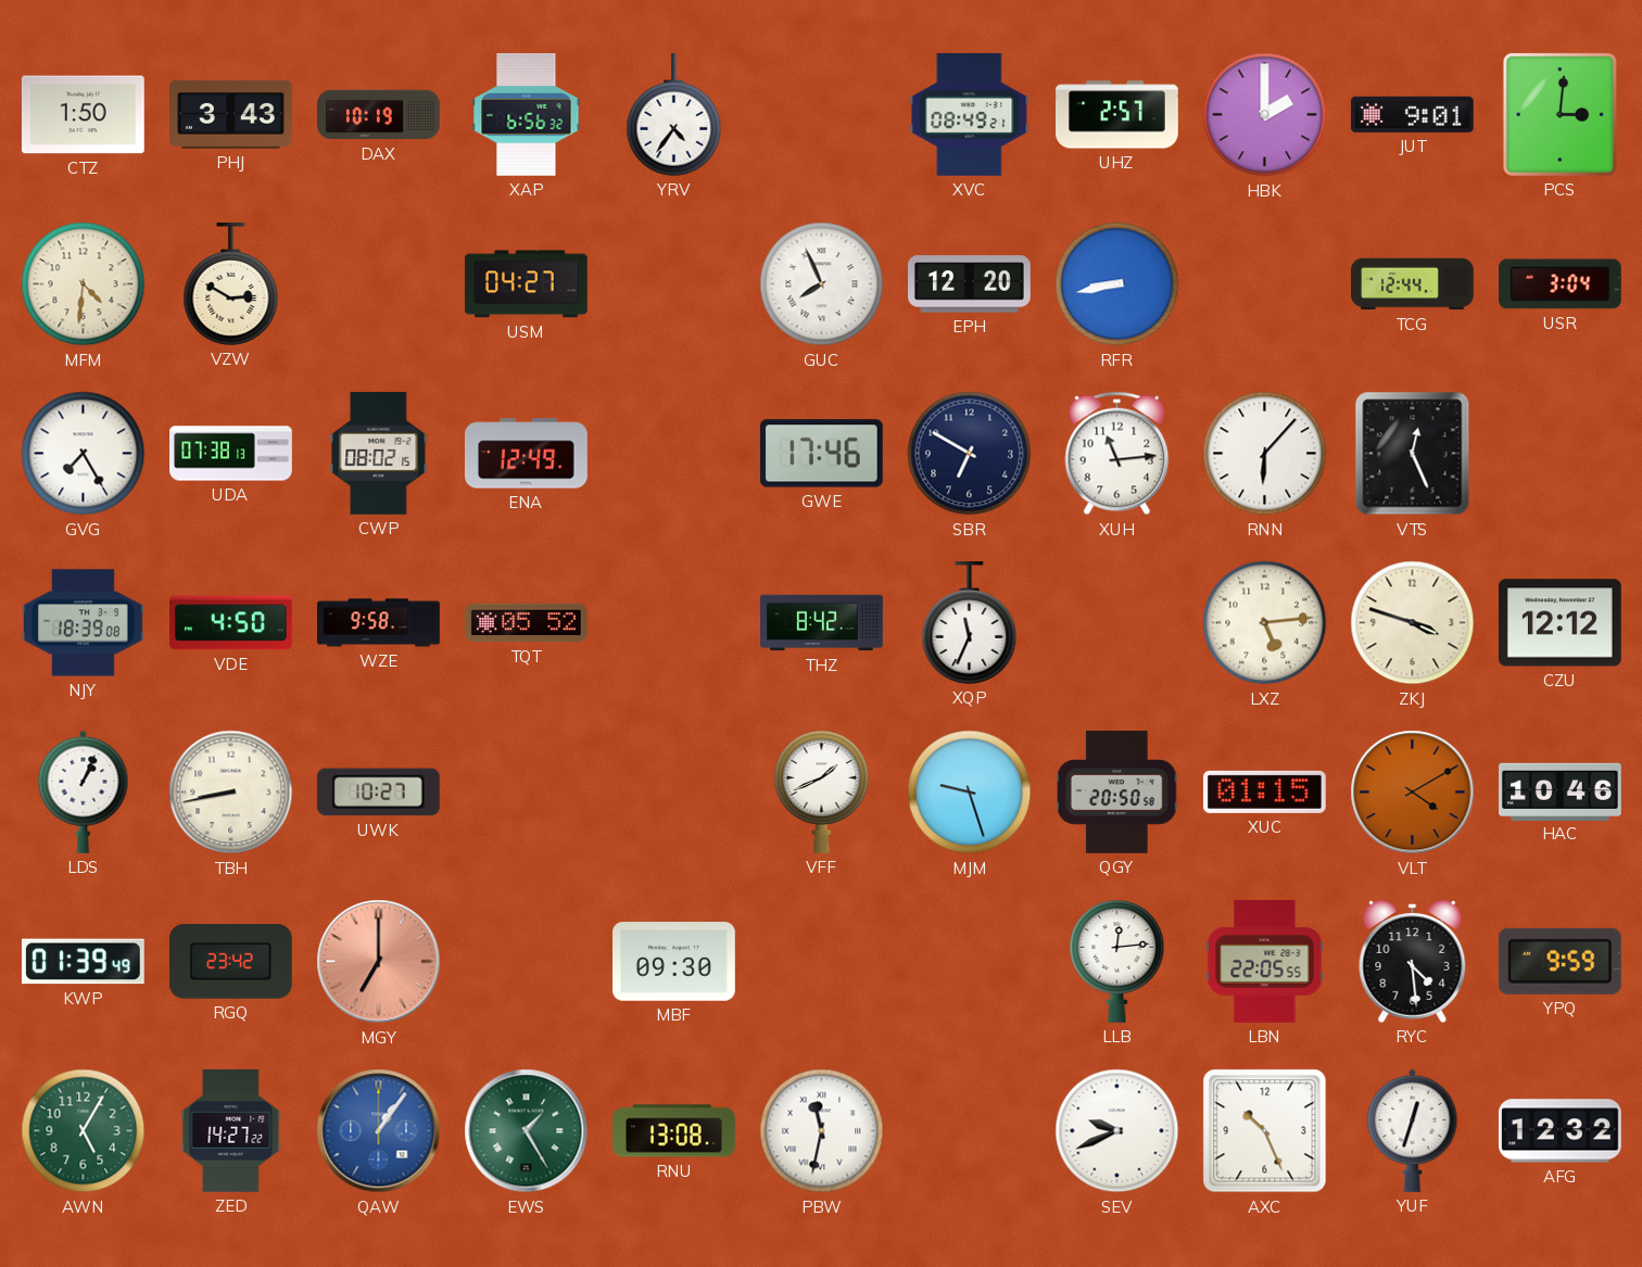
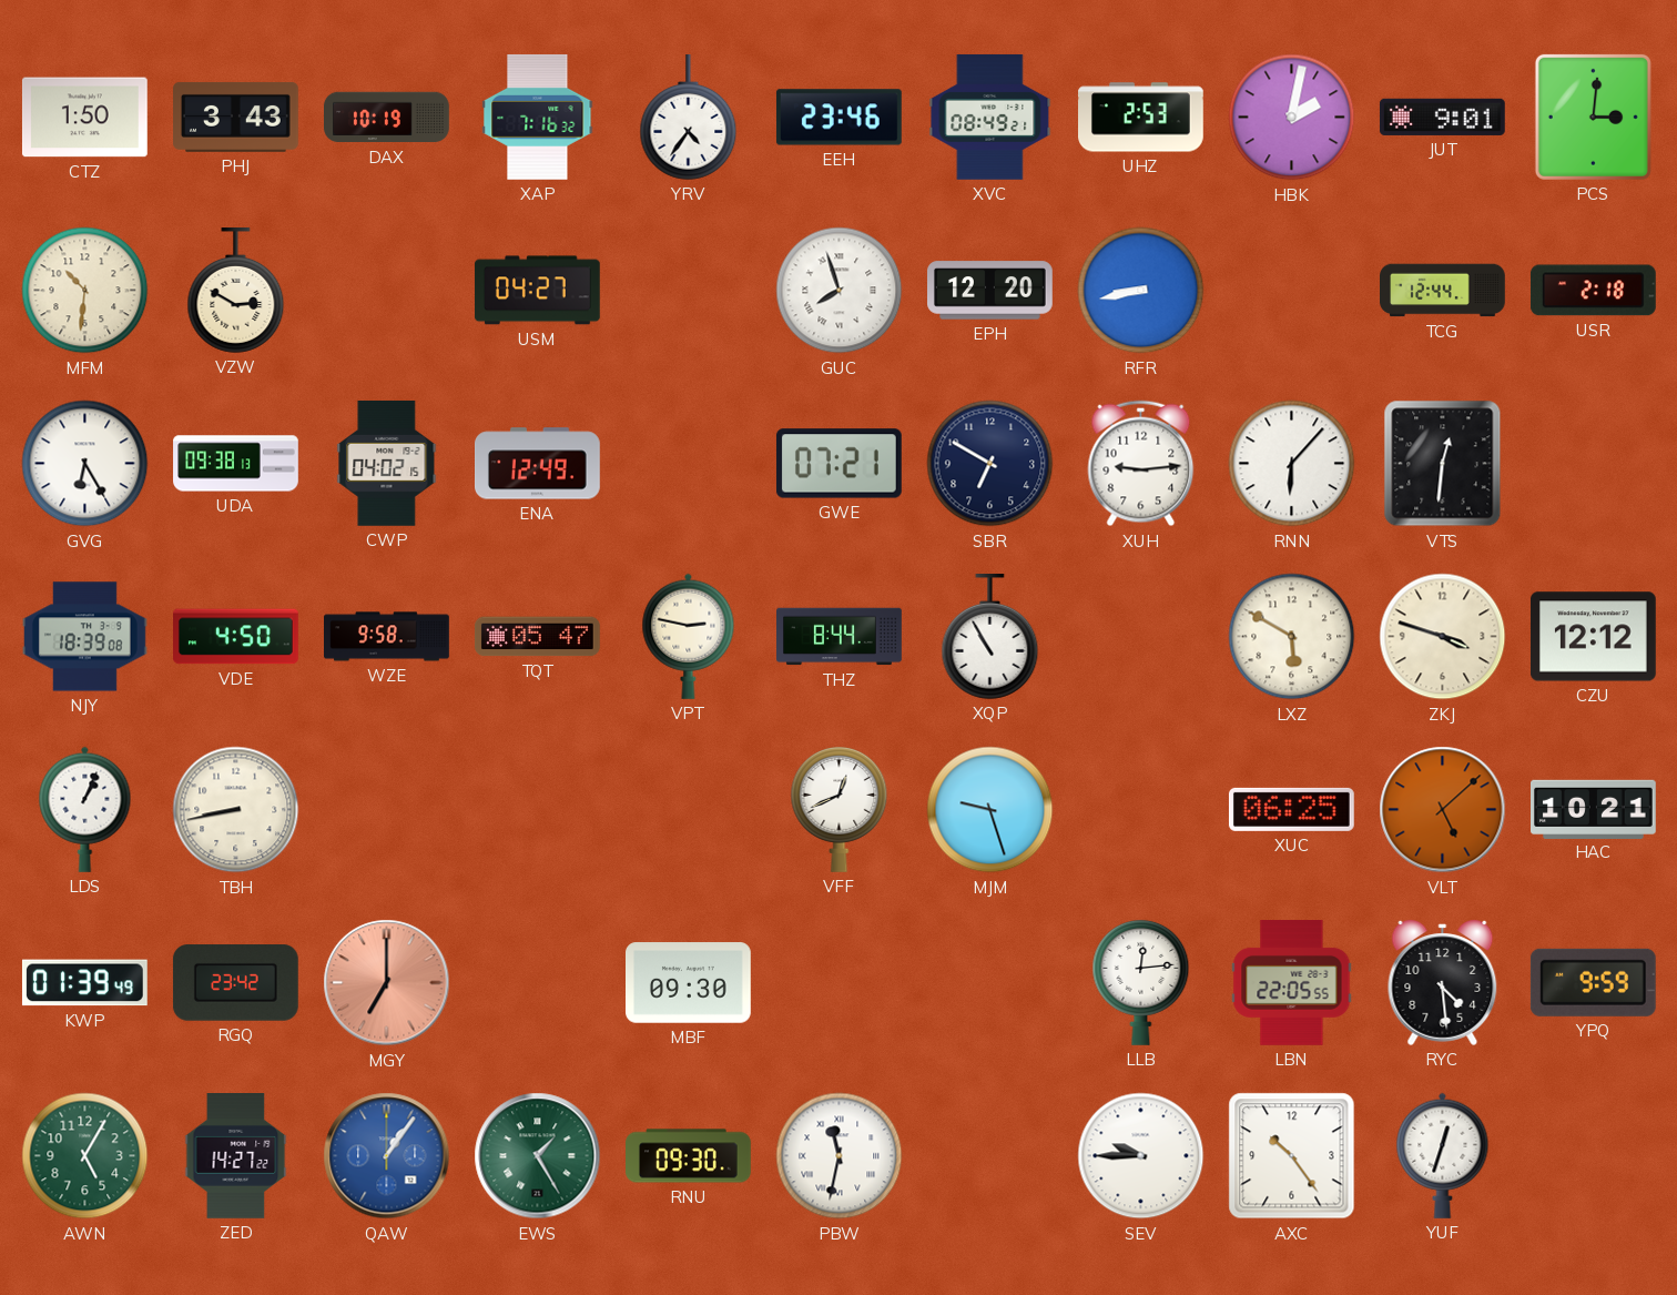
XAP: 6:56 -> 7:16
EEH: none -> 23:46
UHZ: 2:57 -> 2:53
HBK: 2:00 -> 2:02
MFM: 4:31 -> 10:31
GUC: 7:56 -> 7:57
USR: 3:04 -> 2:18
GVG: 7:25 -> 6:25
UDA: 07:38 -> 09:38
CWP: 08:02 -> 04:02
GWE: 17:46 -> 07:21
XUH: 11:14 -> 9:14
VTS: 12:26 -> 12:31
TQT: 05:52 -> 05:47
VPT: none -> 2:47
THZ: 8:42 -> 8:44
XQP: 11:34 -> 10:55
LXZ: 5:14 -> 5:50
UWK: 10:27 -> none
VFF: 1:41 -> 12:41
QGY: 20:50 -> none
XUC: 01:15 -> 06:25
VLT: 4:10 -> 5:08
HAC: 10:46 -> 10:21
RNU: 13:08 -> 09:30
SEV: 9:41 -> 9:45
AXC: 10:26 -> 10:24
AFG: 12:32 -> none
